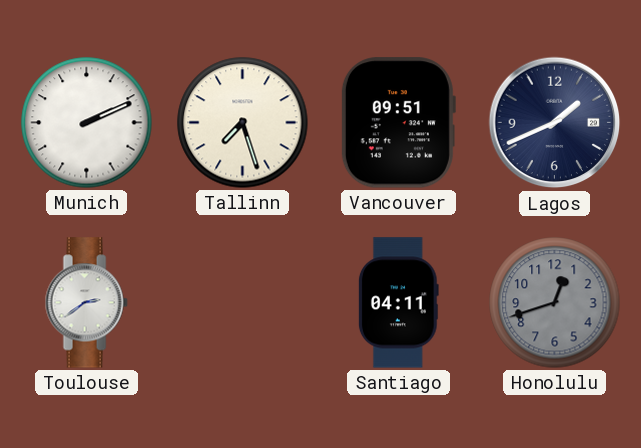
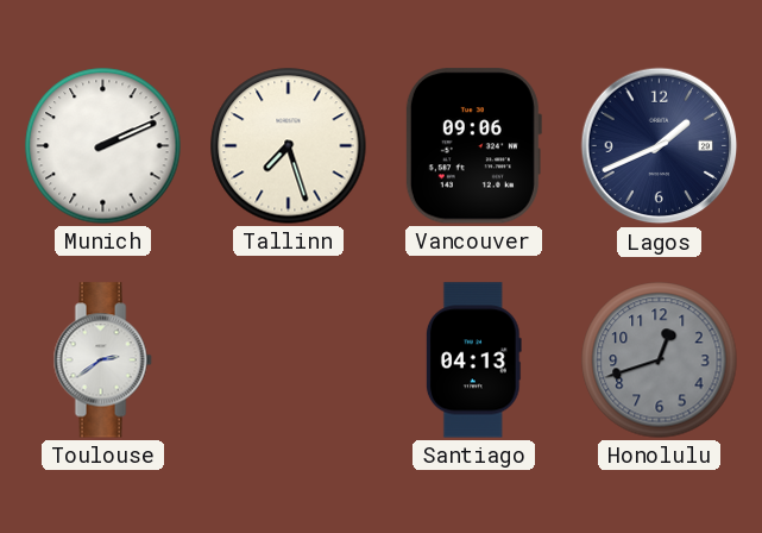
Vancouver: 09:51 -> 09:06
Santiago: 04:11 -> 04:13
